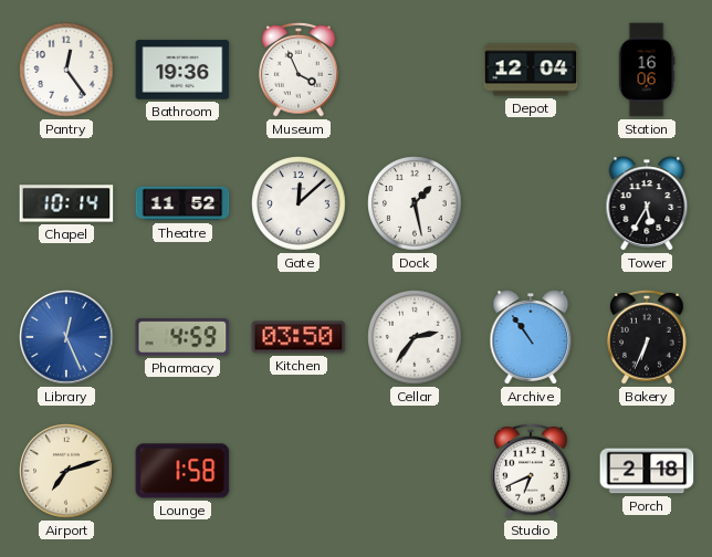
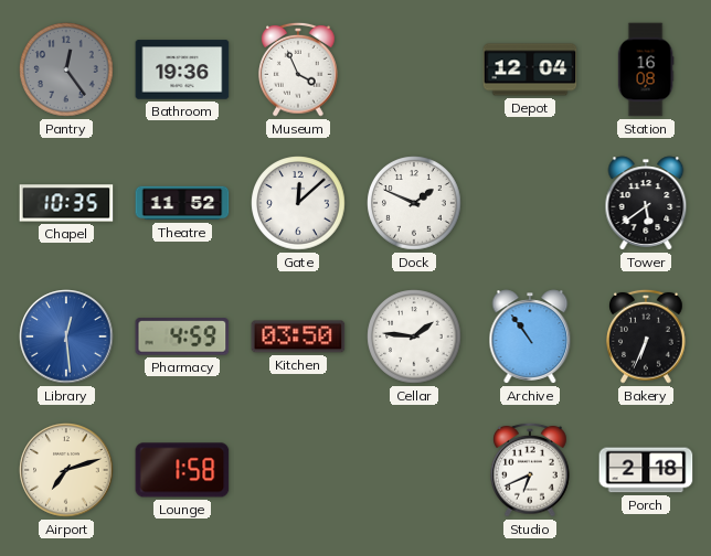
Pantry dial: white -> grey
Station: 16:06 -> 16:08
Chapel: 10:14 -> 10:35
Dock: 1:28 -> 1:49
Tower: 5:35 -> 5:39
Library: 12:26 -> 12:29
Cellar: 2:36 -> 1:46
